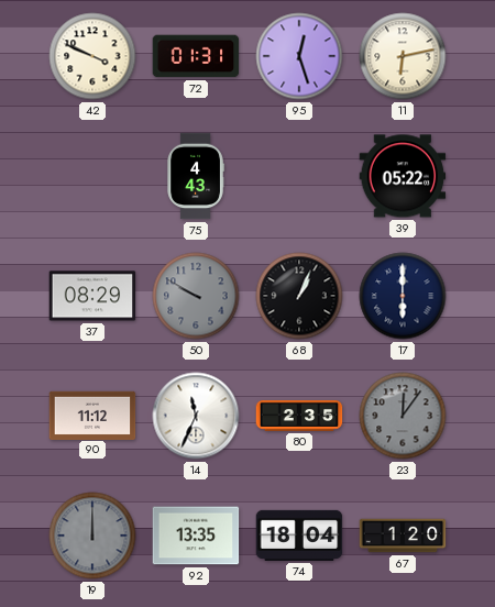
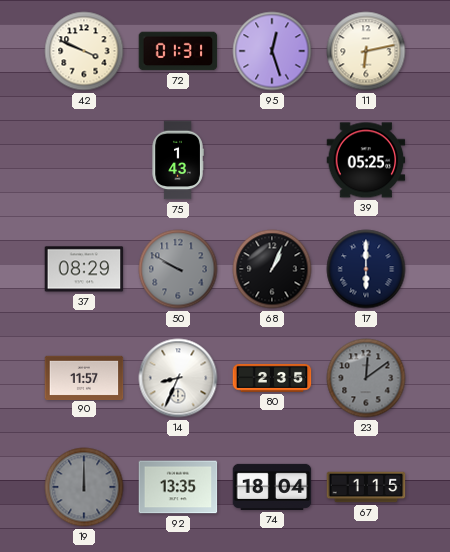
75: 4:43 -> 1:43
39: 05:22 -> 05:25
90: 11:12 -> 11:57
14: 11:34 -> 8:34
23: 12:06 -> 12:09
67: 1:20 -> 1:15
